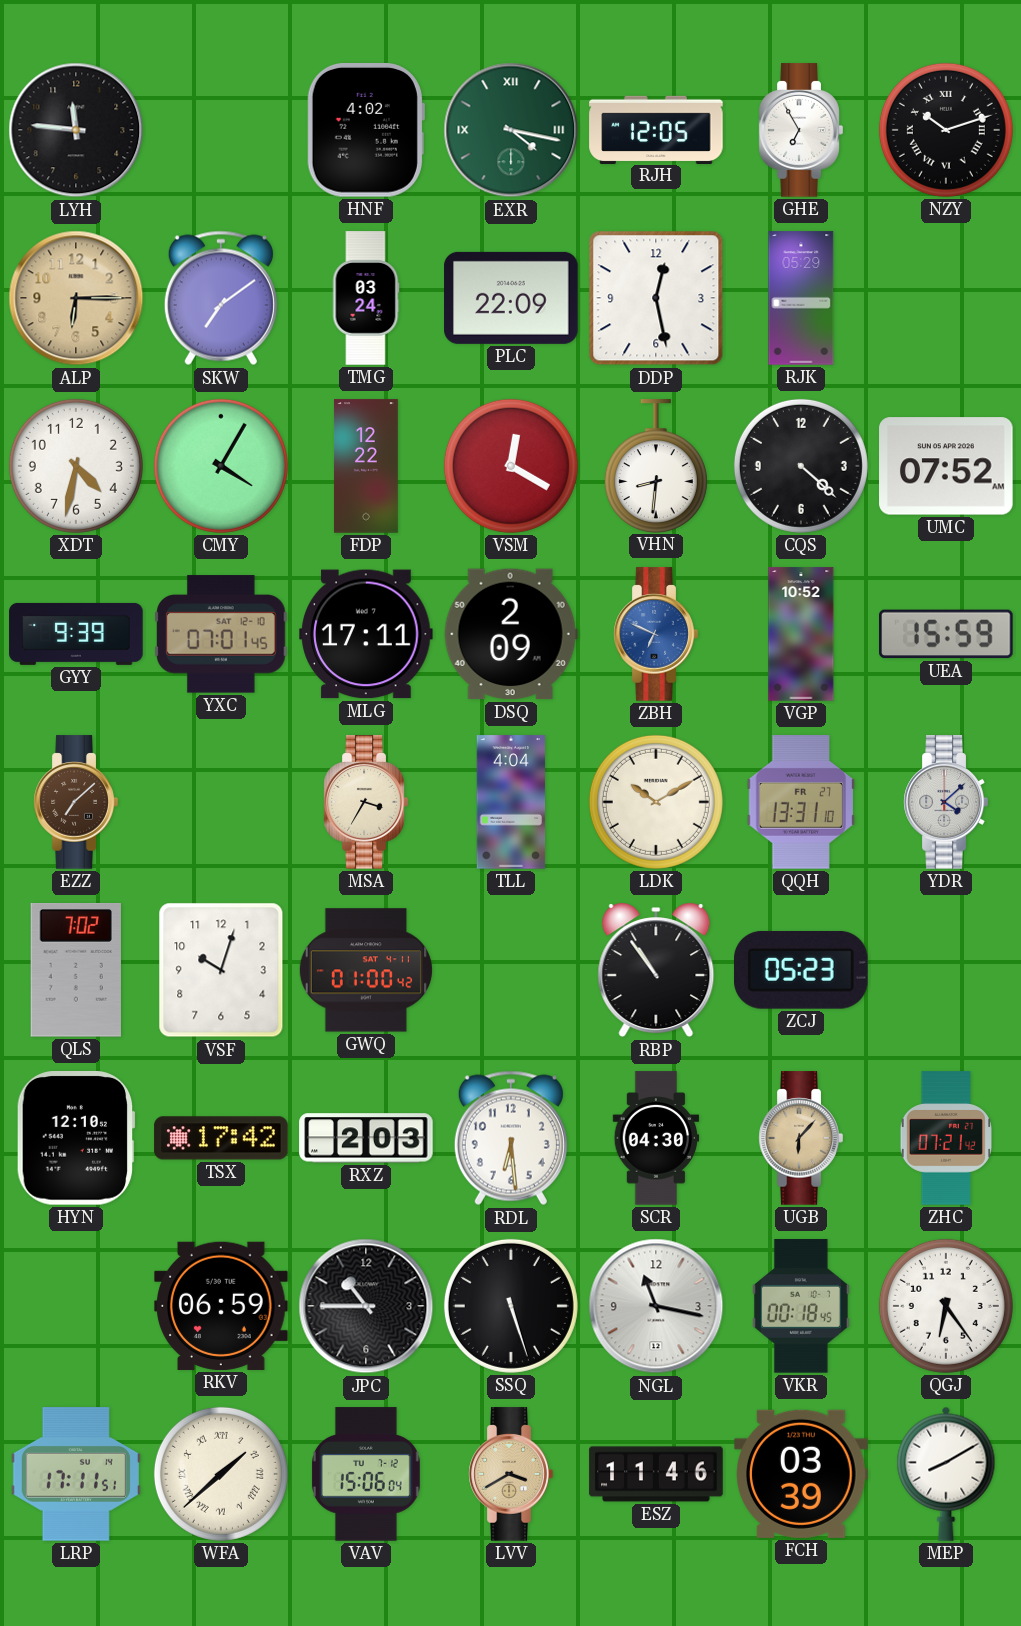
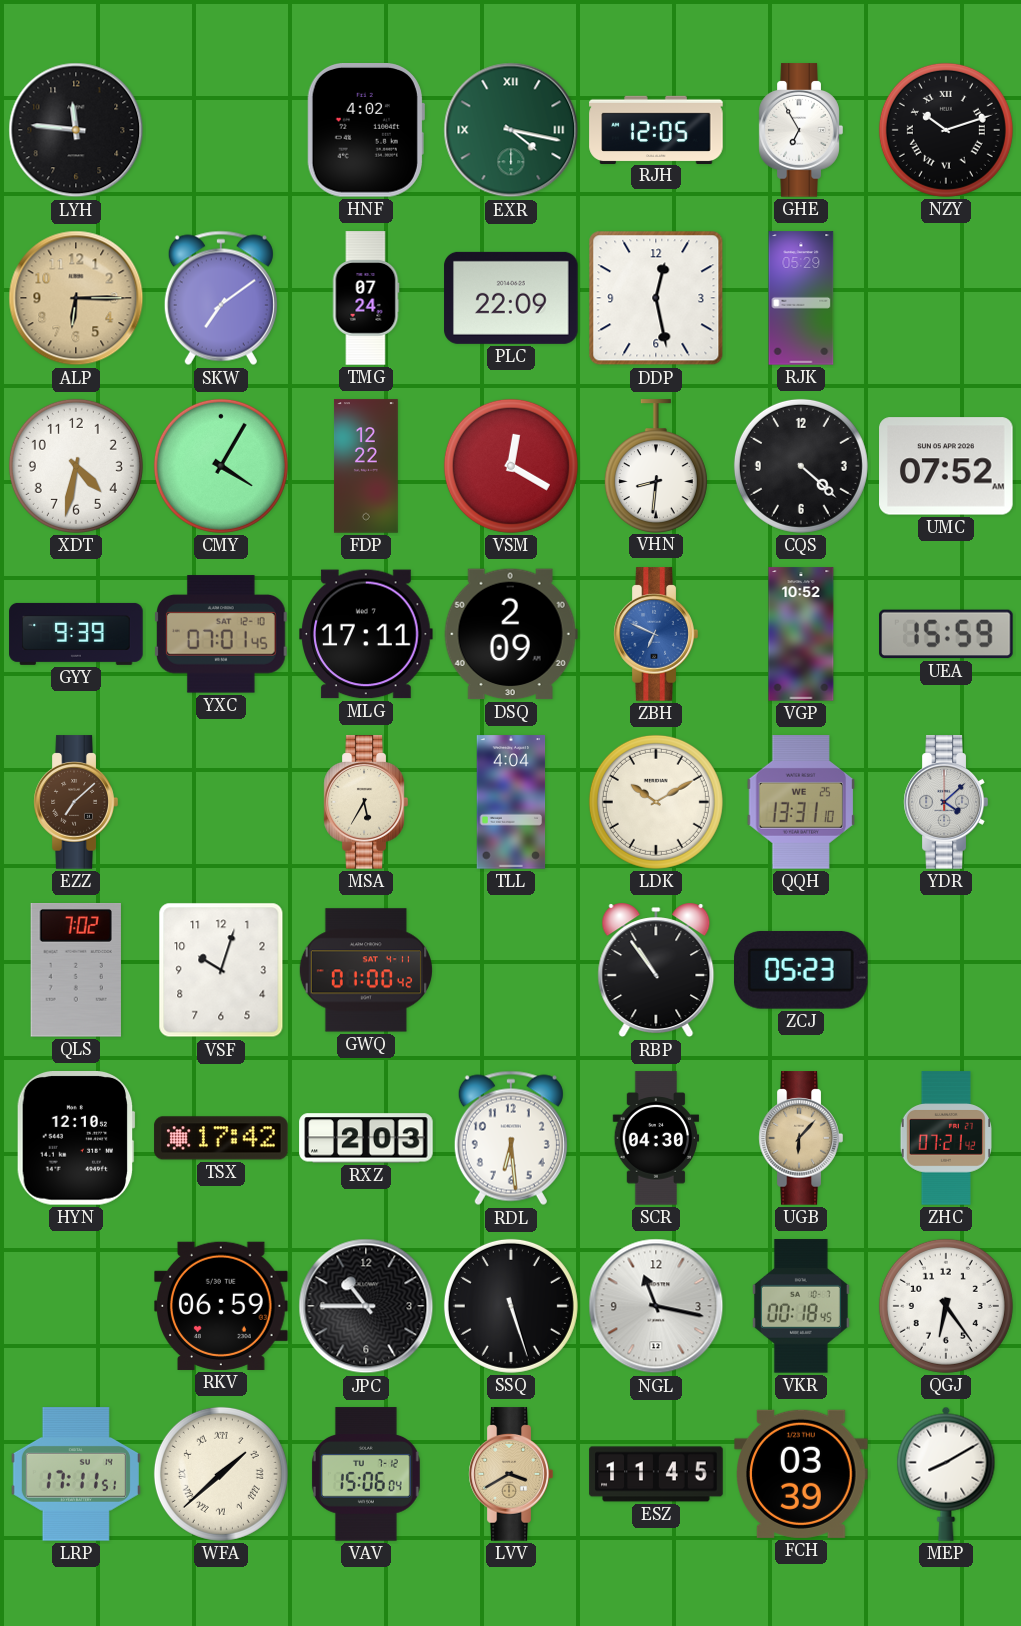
TMG: 03:24 -> 07:24
MSA: 3:35 -> 5:35
QQH date: FR 27 -> WE 25
ESZ: 11:46 -> 11:45
